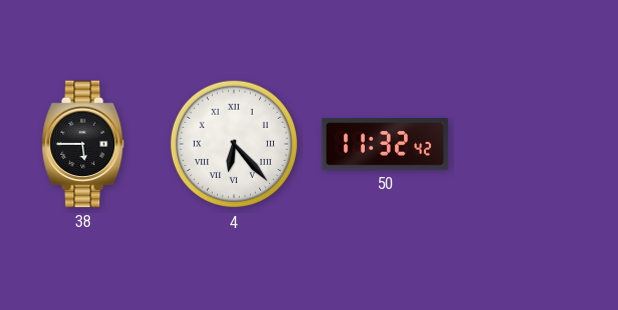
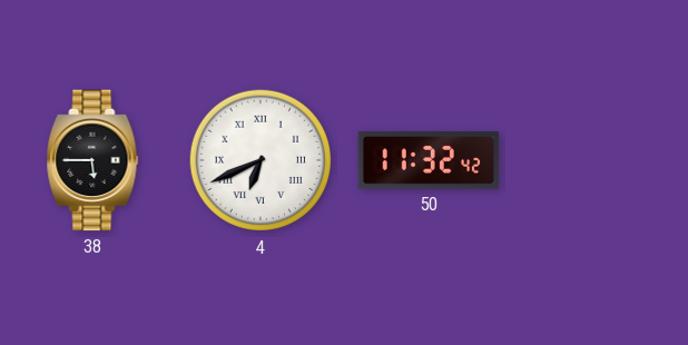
4: 6:23 -> 6:41
